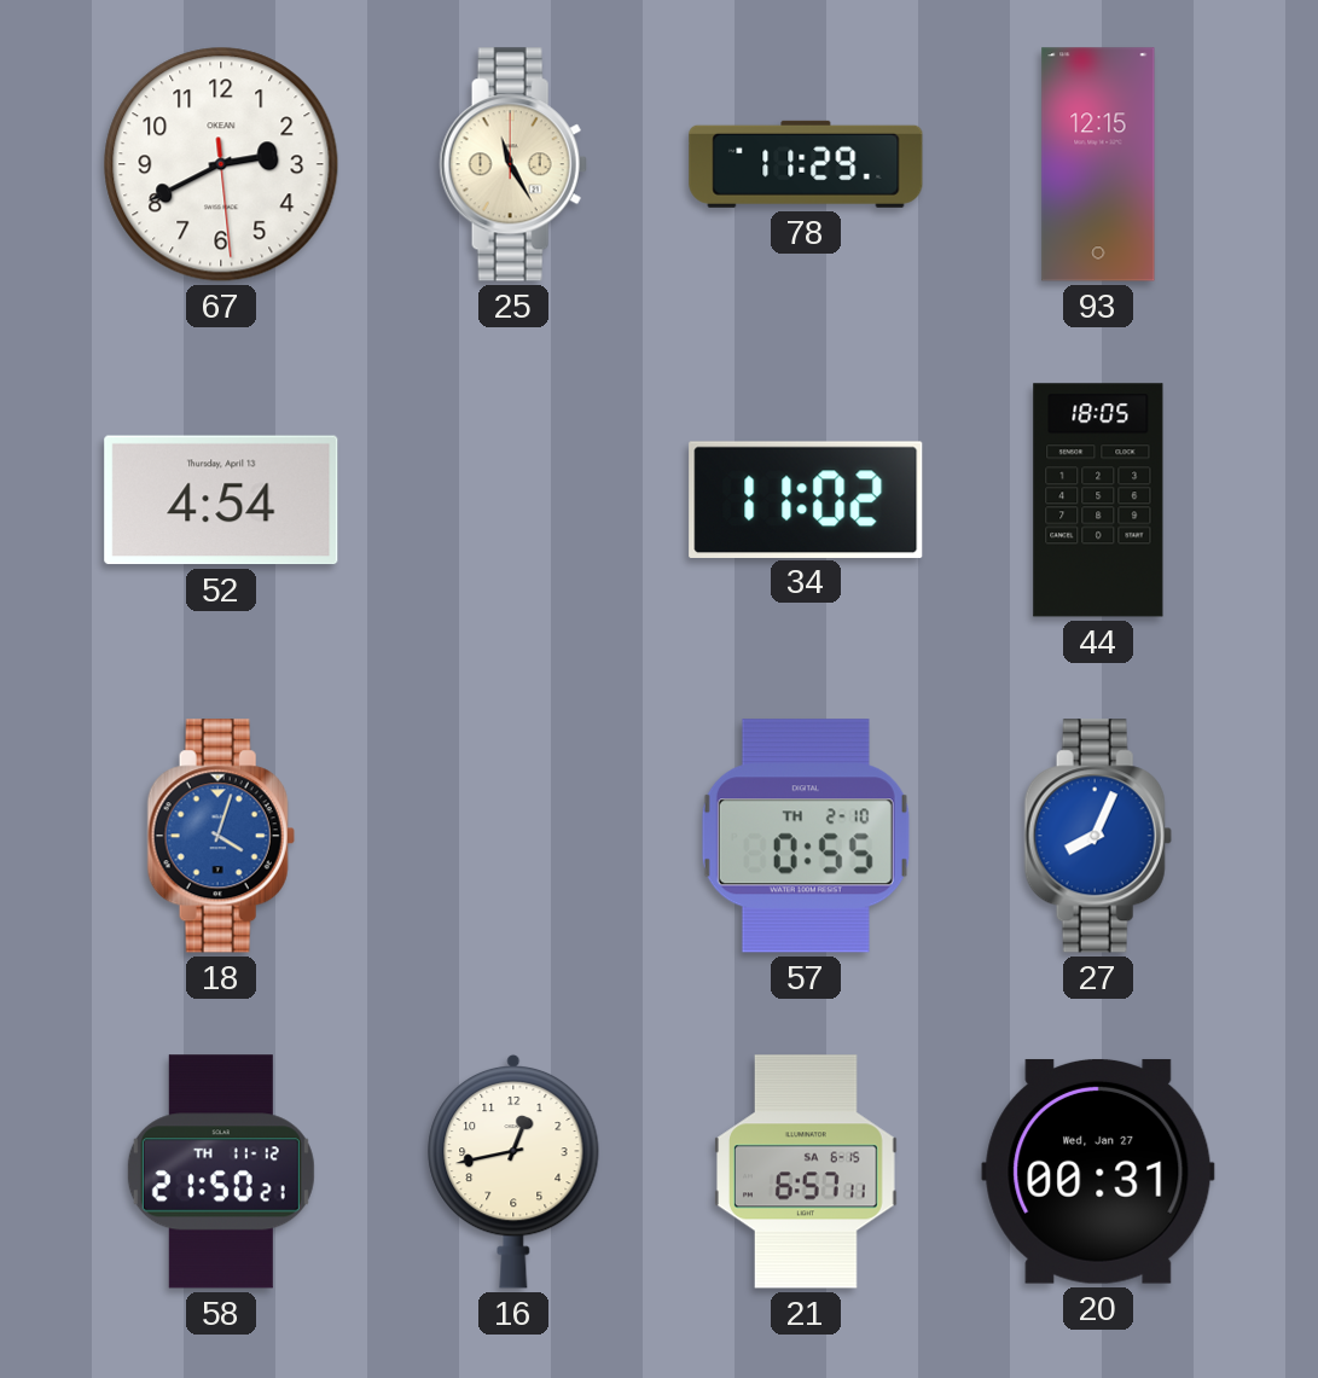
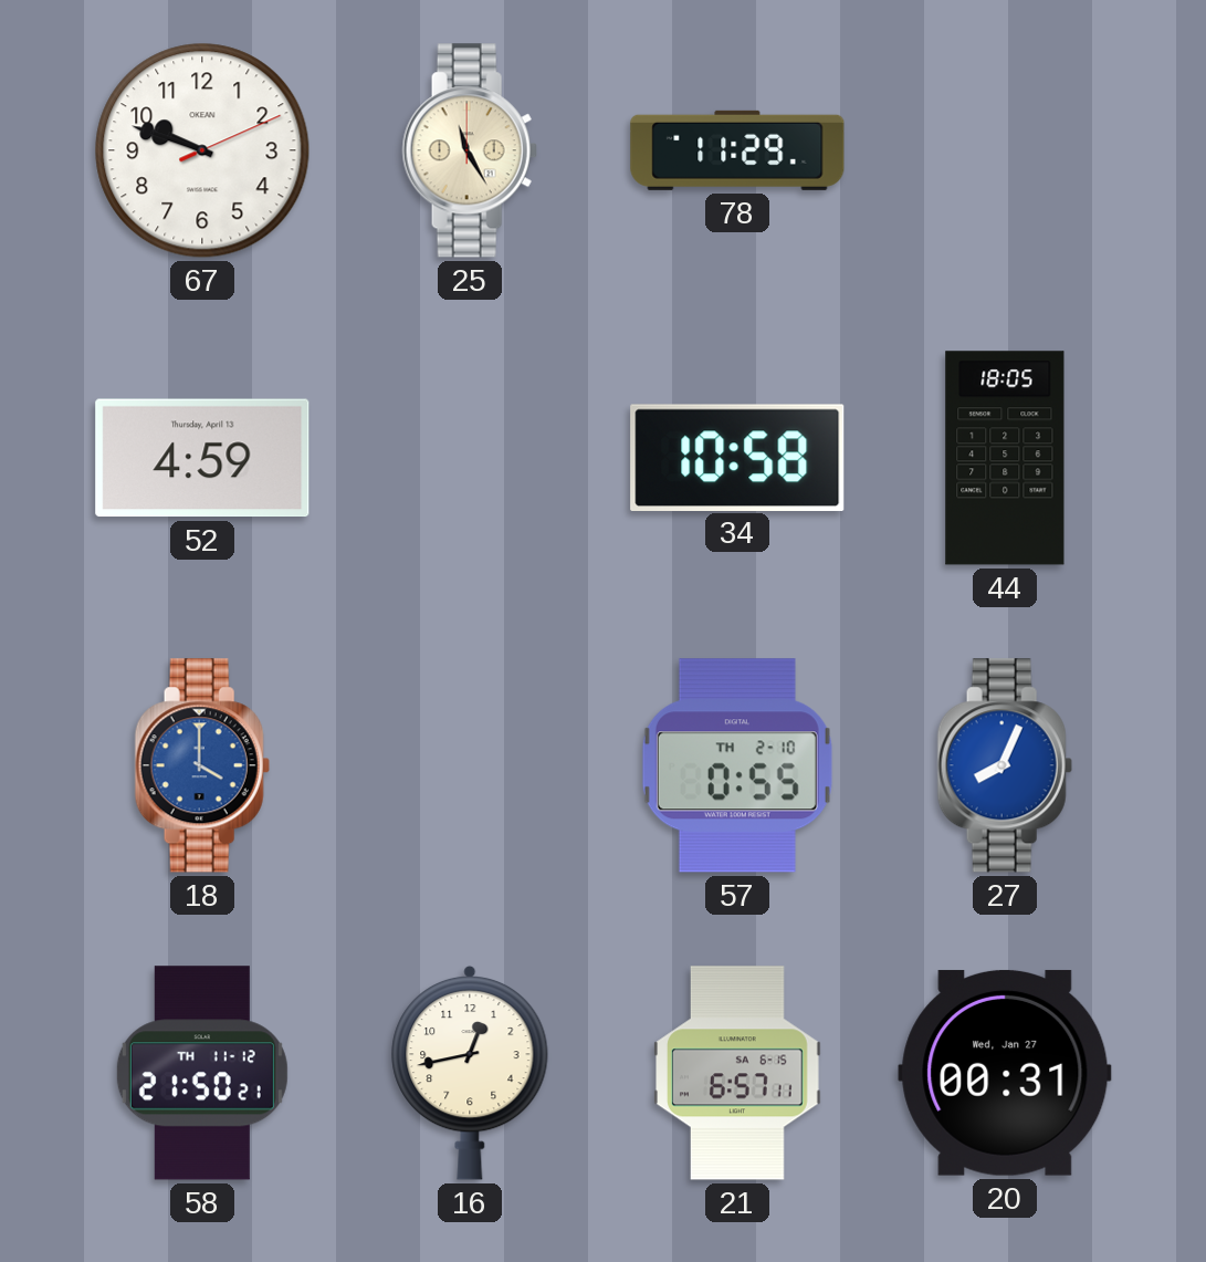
67: 2:40 -> 9:48
93: 12:15 -> none
52: 4:54 -> 4:59
34: 11:02 -> 10:58
18: 4:03 -> 4:00
